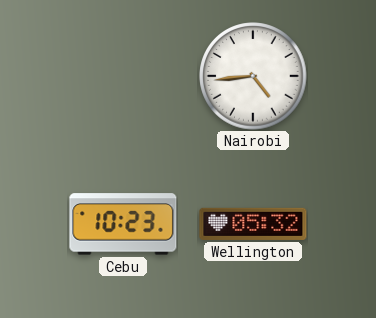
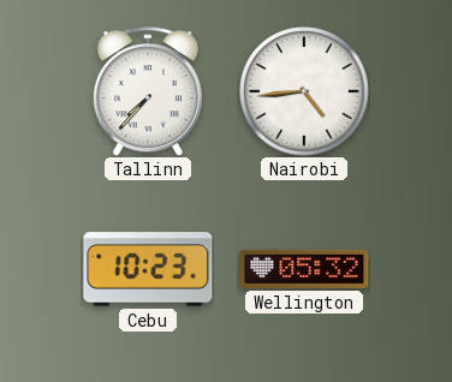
Tallinn: none -> 7:37
